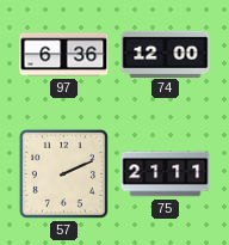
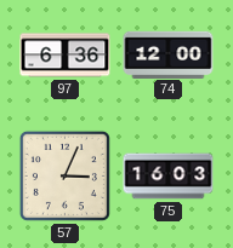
57: 2:11 -> 3:04
75: 21:11 -> 16:03
